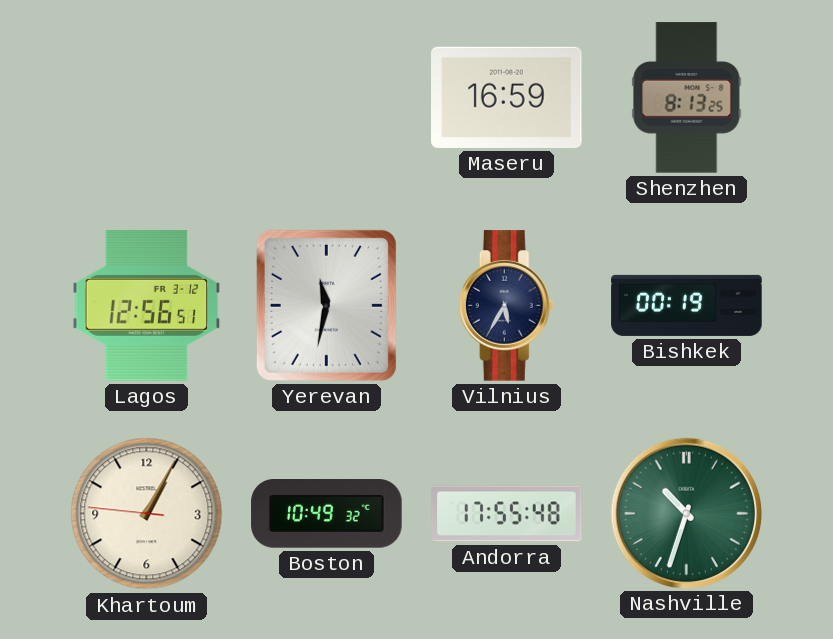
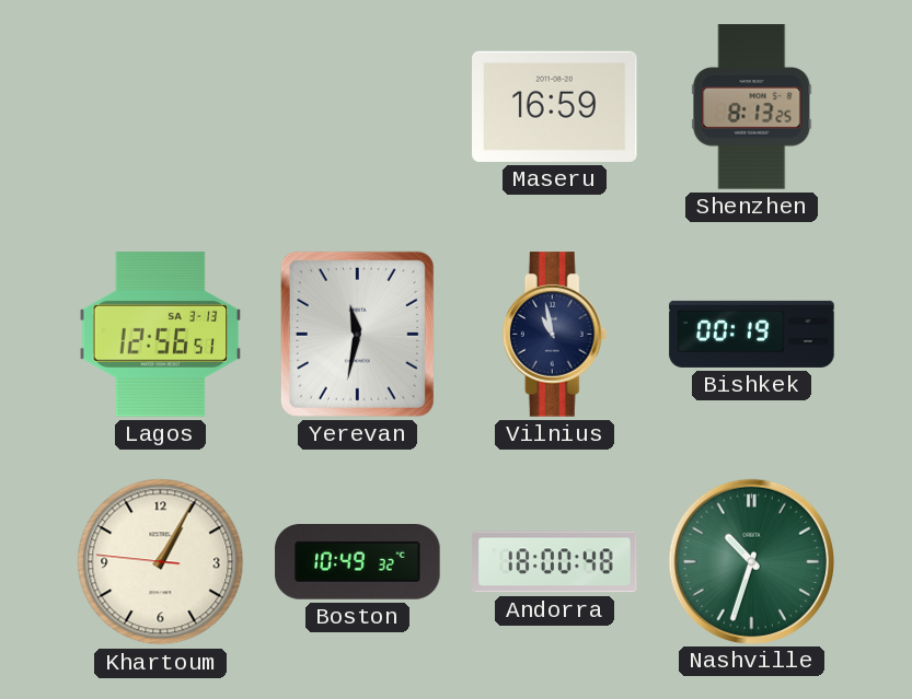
Lagos date: FR 3-12 -> SA 3-13
Vilnius: 5:35 -> 10:58
Andorra: 17:55 -> 18:00
